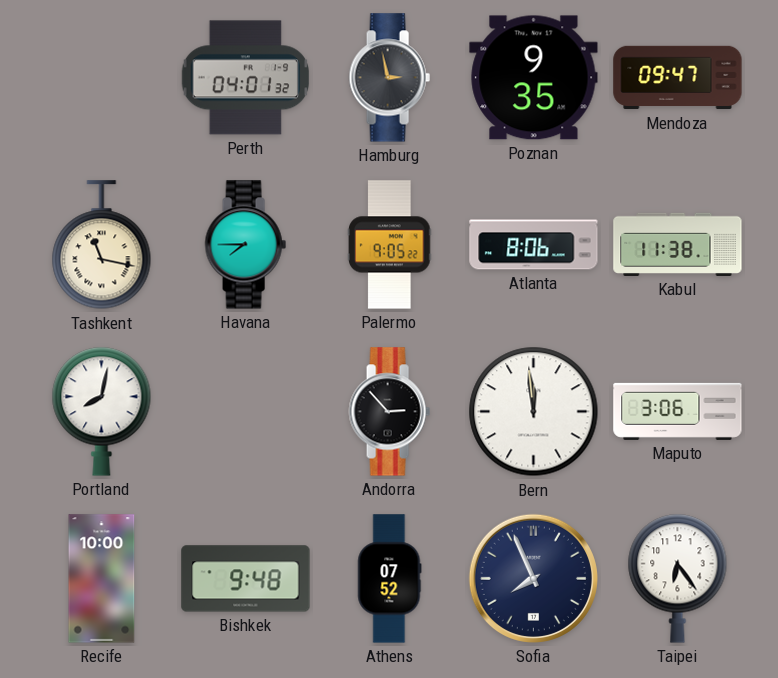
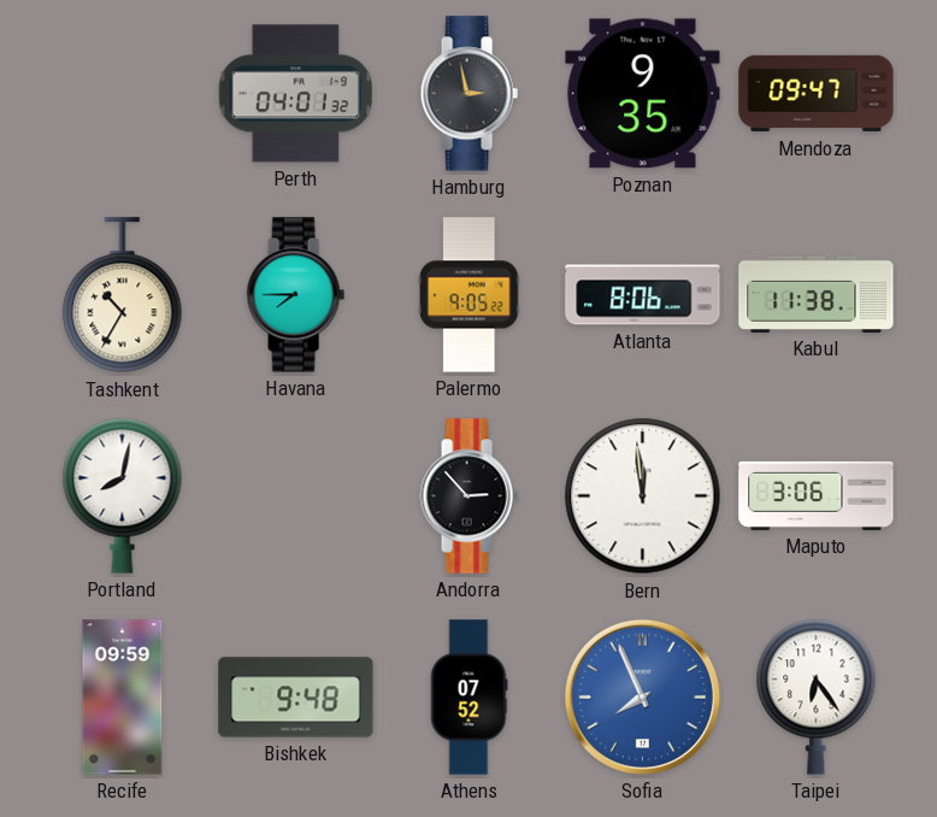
Tashkent: 11:17 -> 10:35
Recife: 10:00 -> 09:59
Sofia dial: navy -> blue
